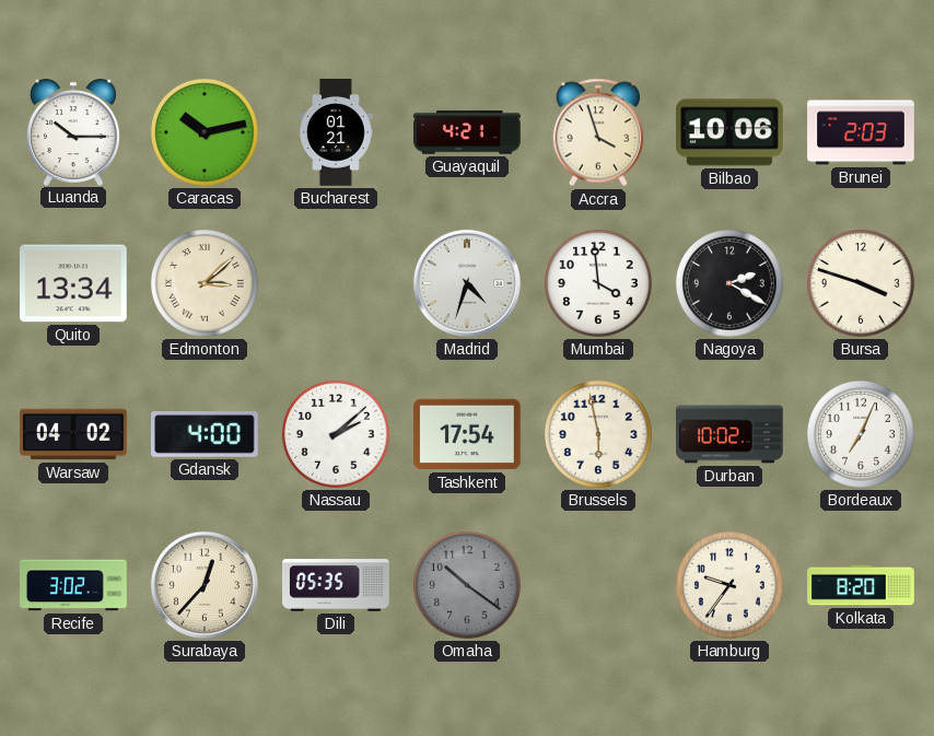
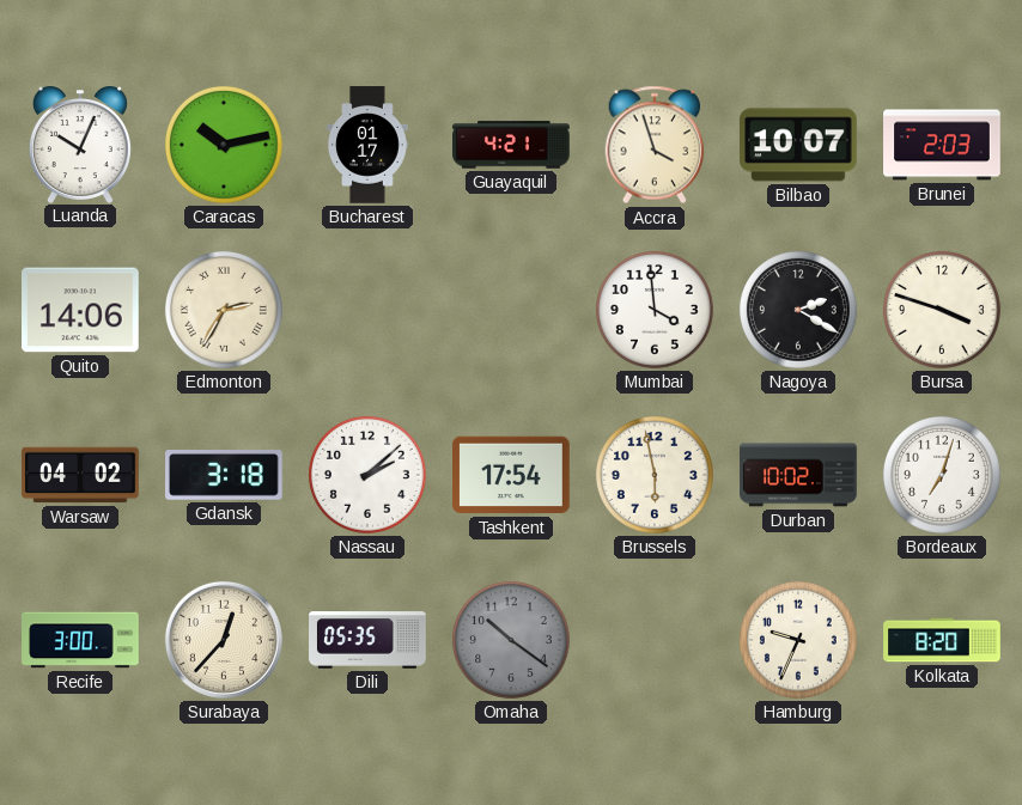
Luanda: 10:15 -> 10:04
Bucharest: 01:21 -> 01:17
Bilbao: 10:06 -> 10:07
Quito: 13:34 -> 14:06
Edmonton: 3:08 -> 2:35
Madrid: 4:33 -> none
Gdansk: 4:00 -> 3:18
Bordeaux: 7:04 -> 7:03
Recife: 3:02 -> 3:00
Hamburg: 9:36 -> 9:34
